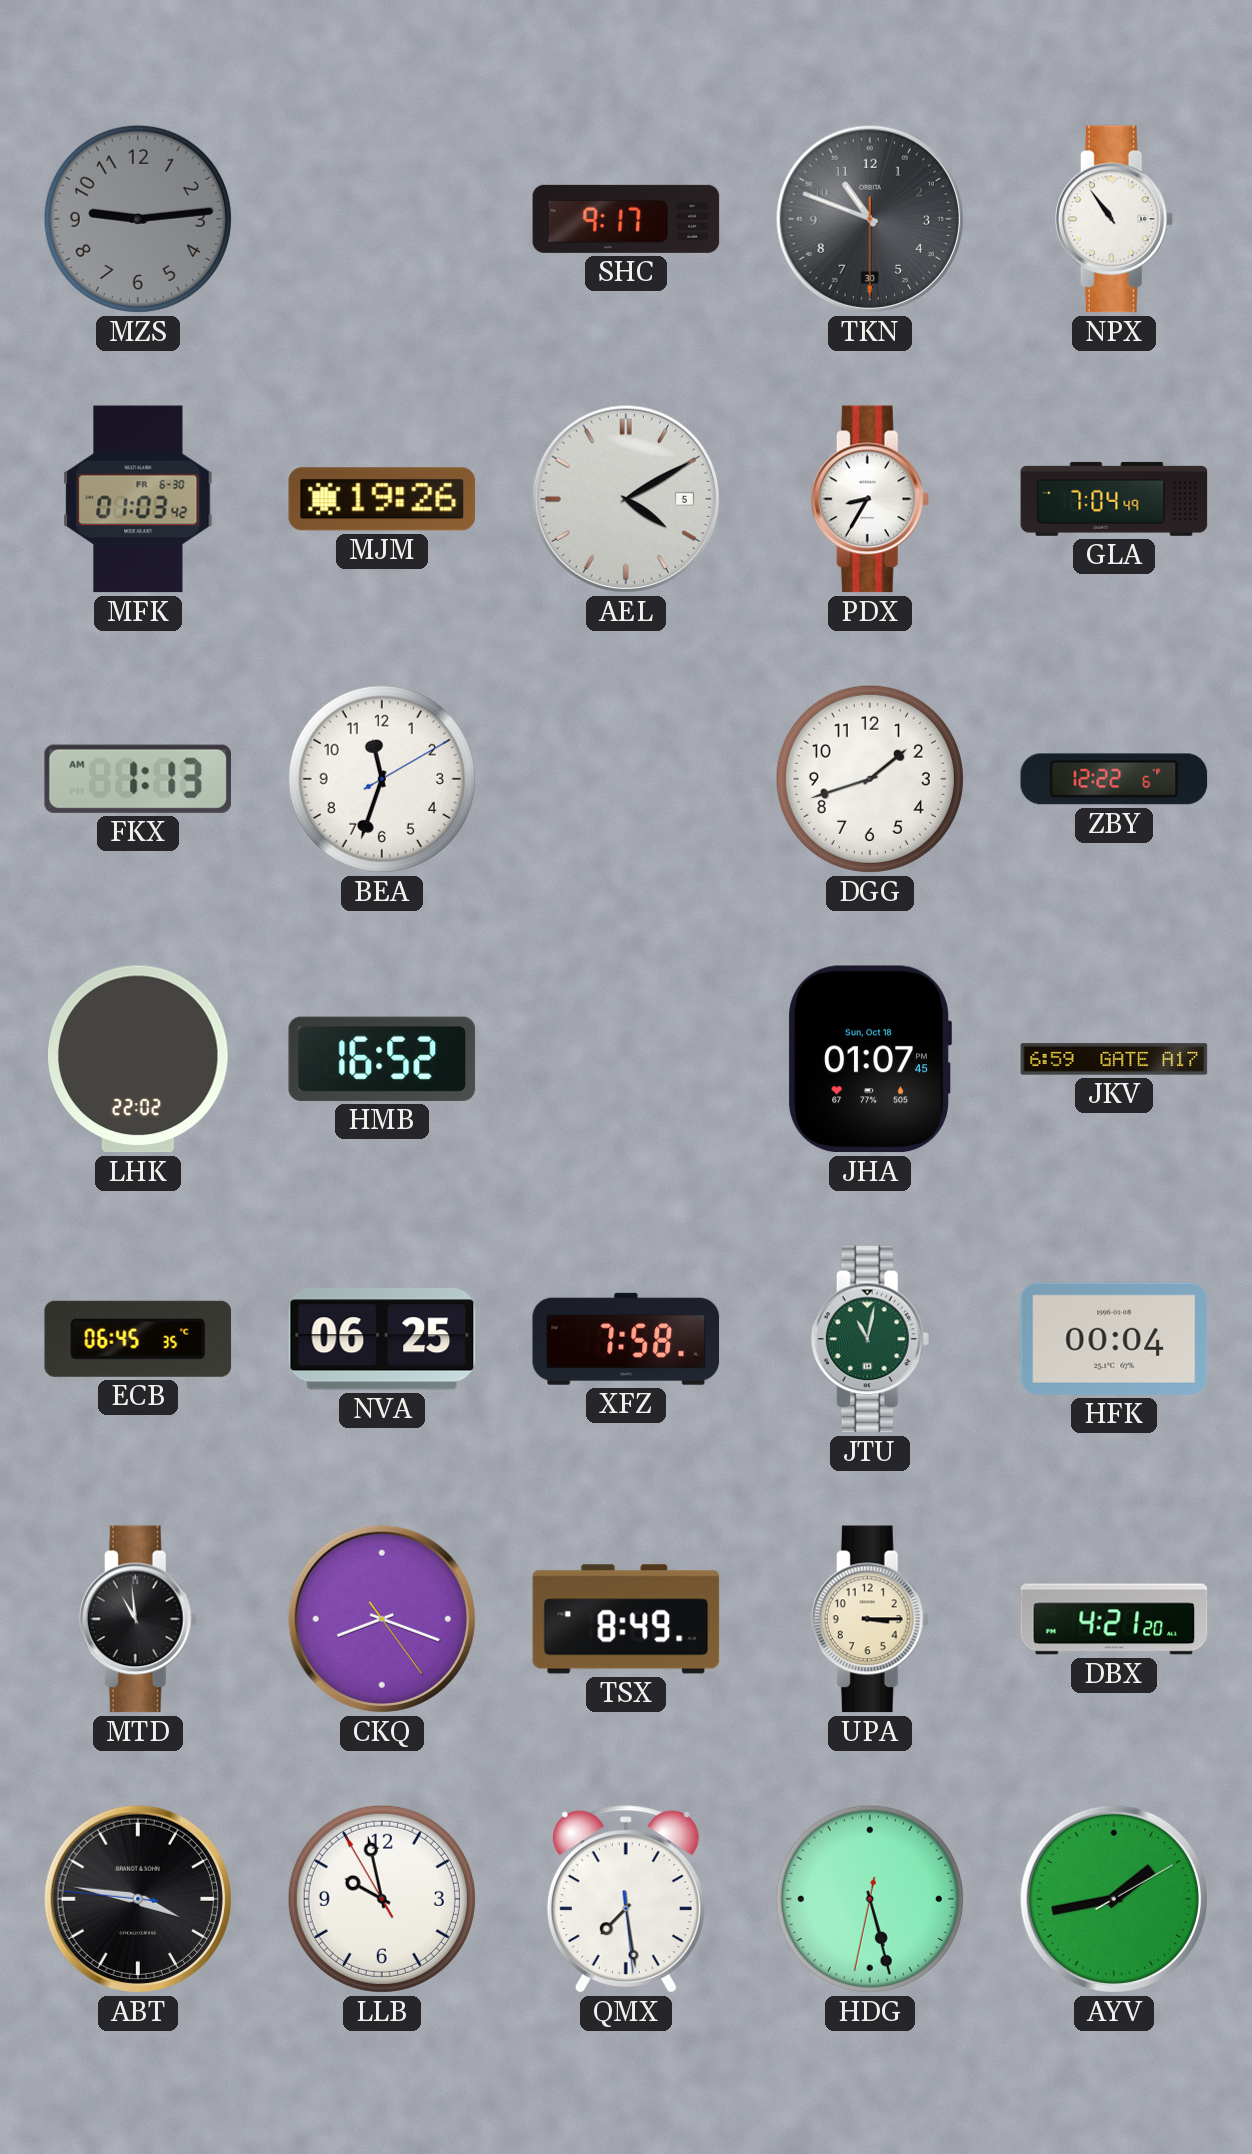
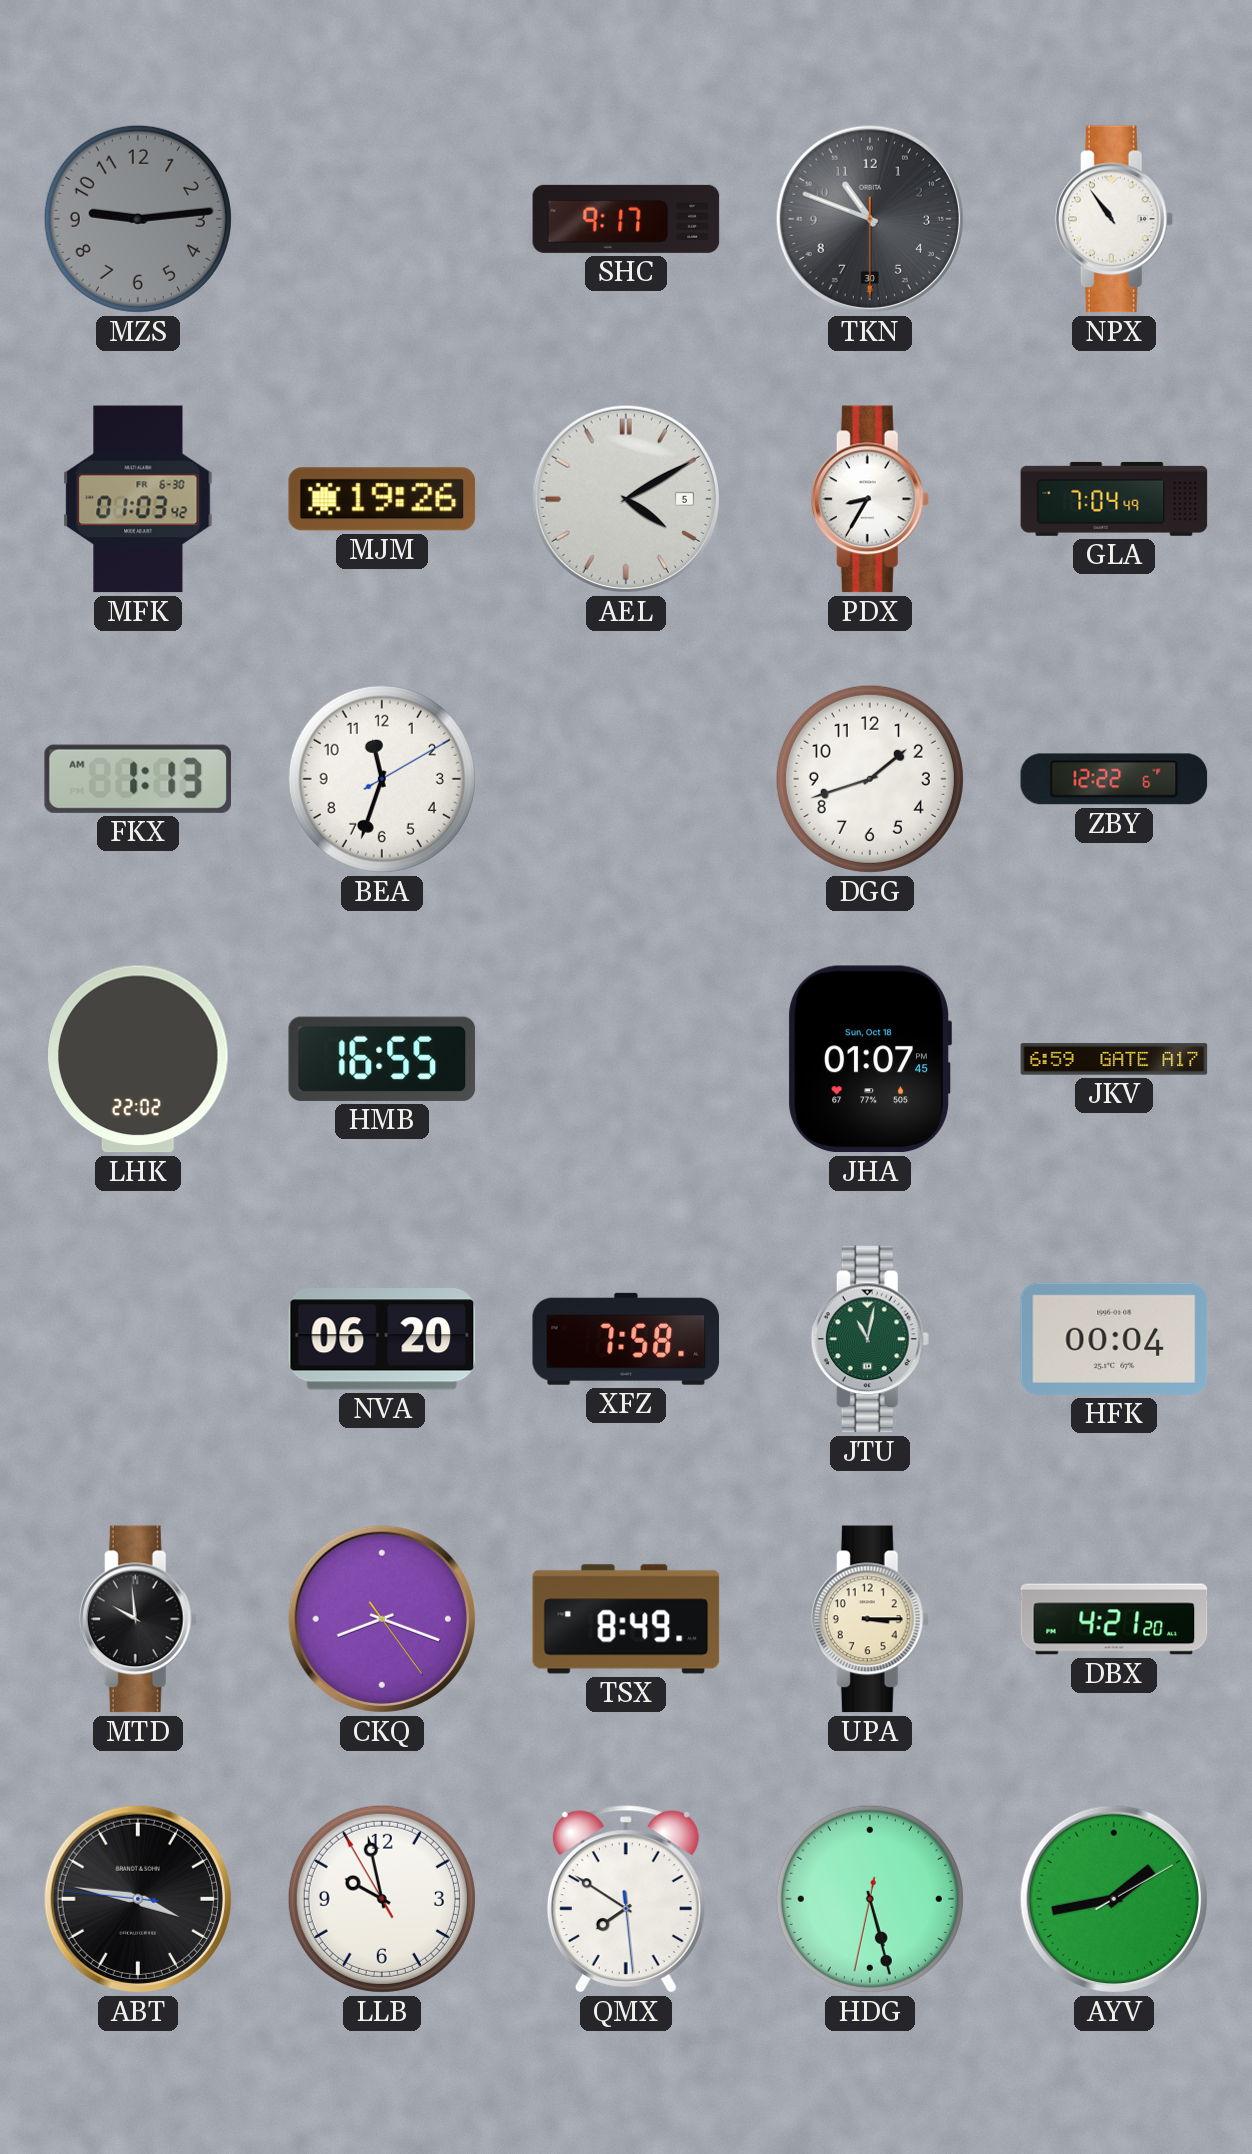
HMB: 16:52 -> 16:55
ECB: 06:45 -> none
NVA: 06:25 -> 06:20
MTD: 10:59 -> 9:59
QMX: 7:28 -> 7:50
